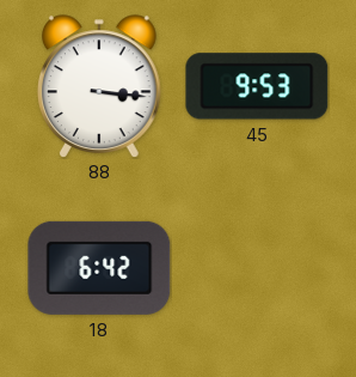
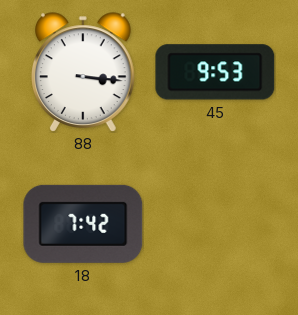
18: 6:42 -> 7:42
